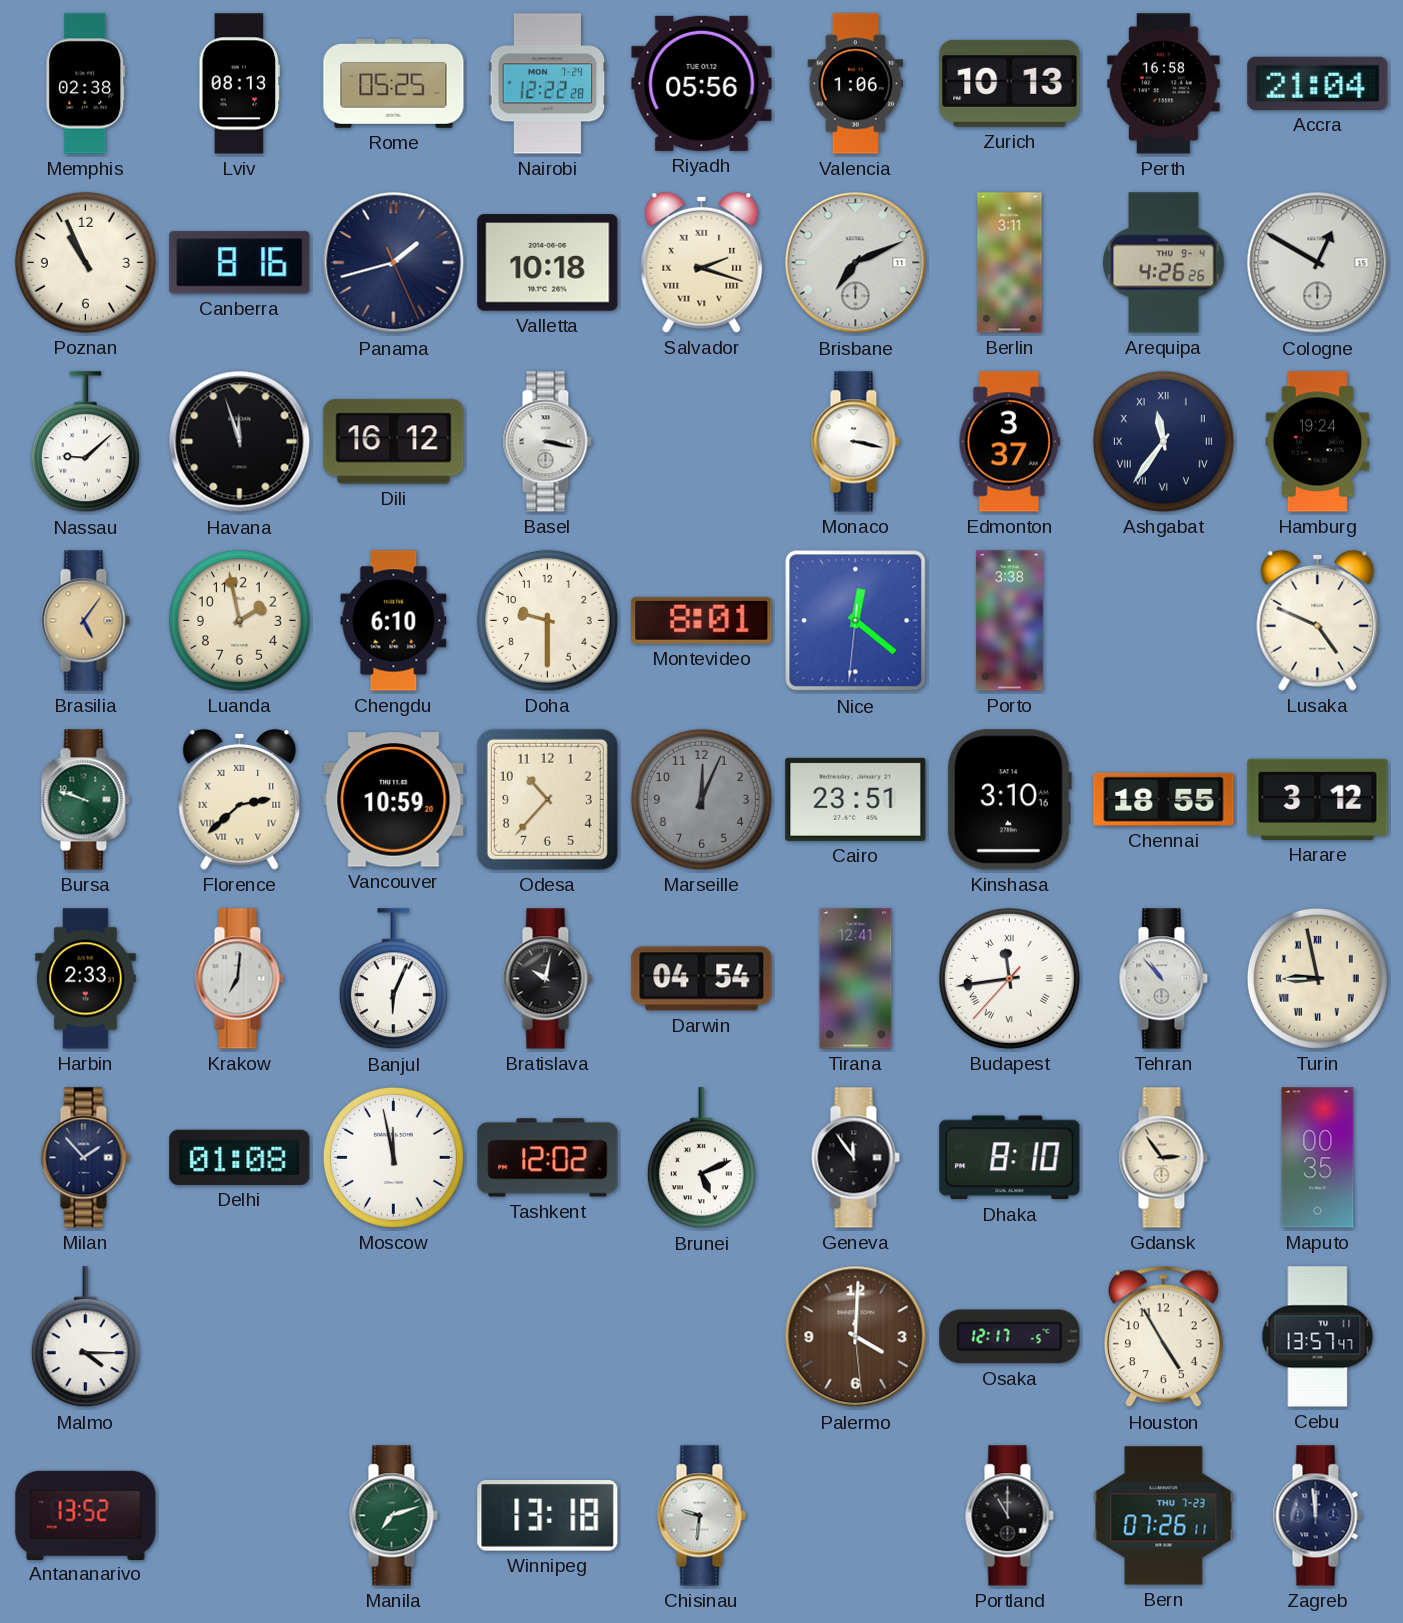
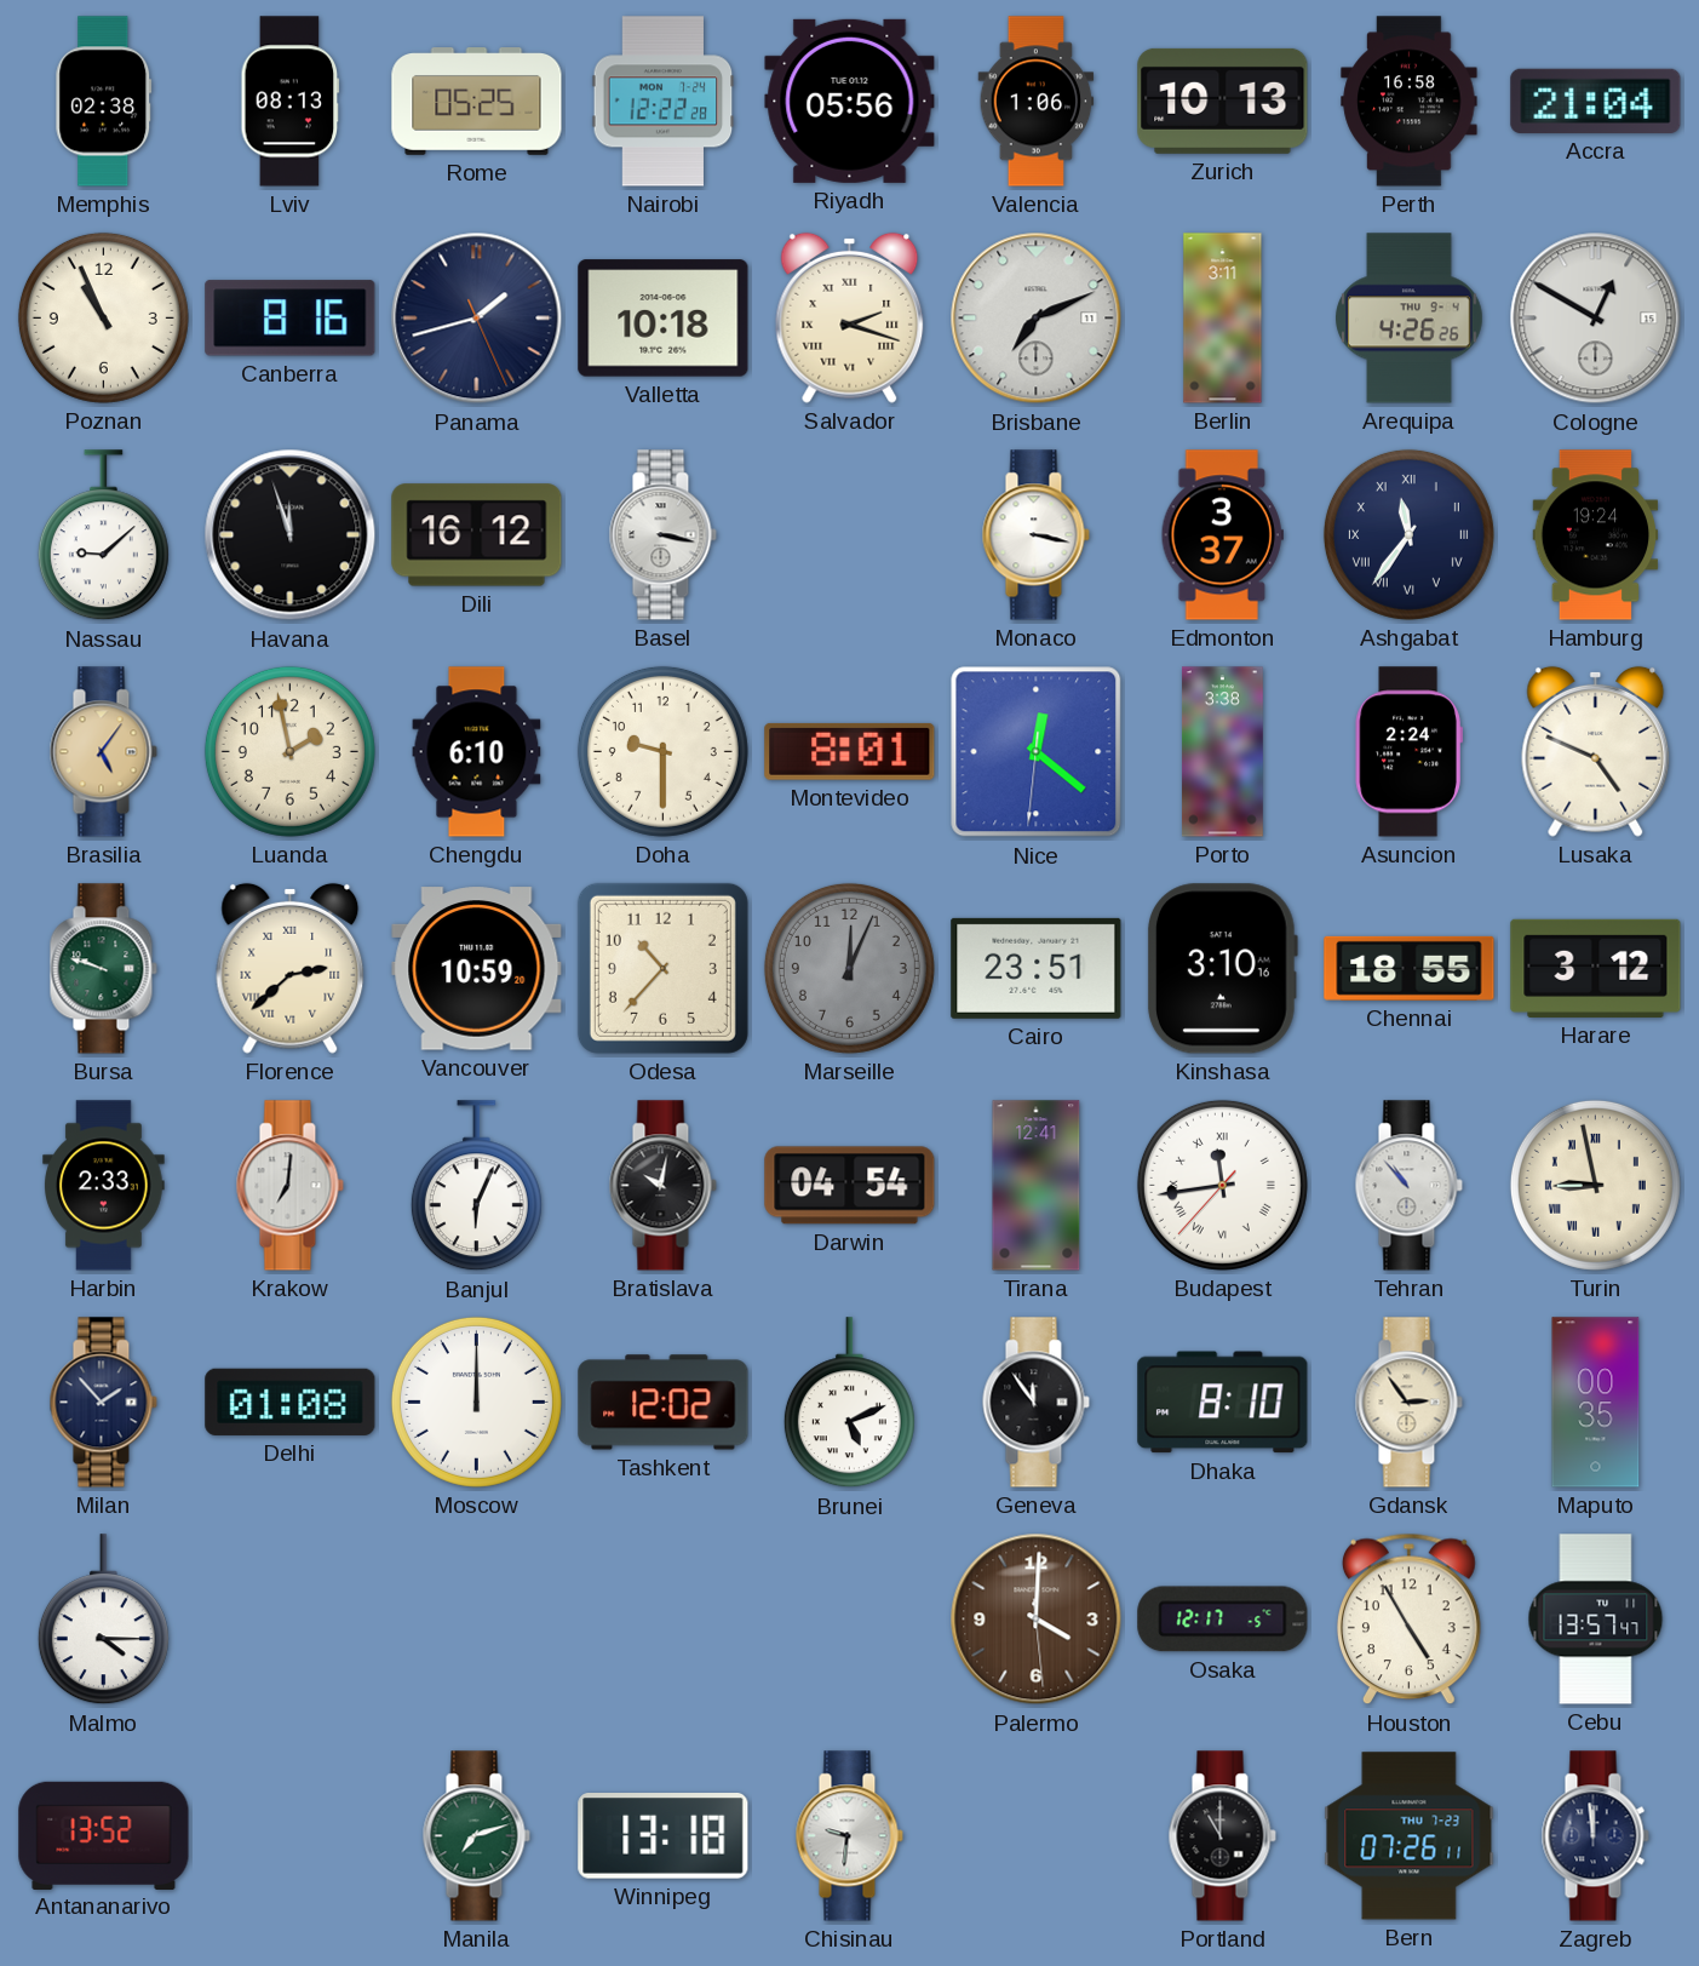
Asuncion: none -> 2:24
Moscow: 11:58 -> 12:00
